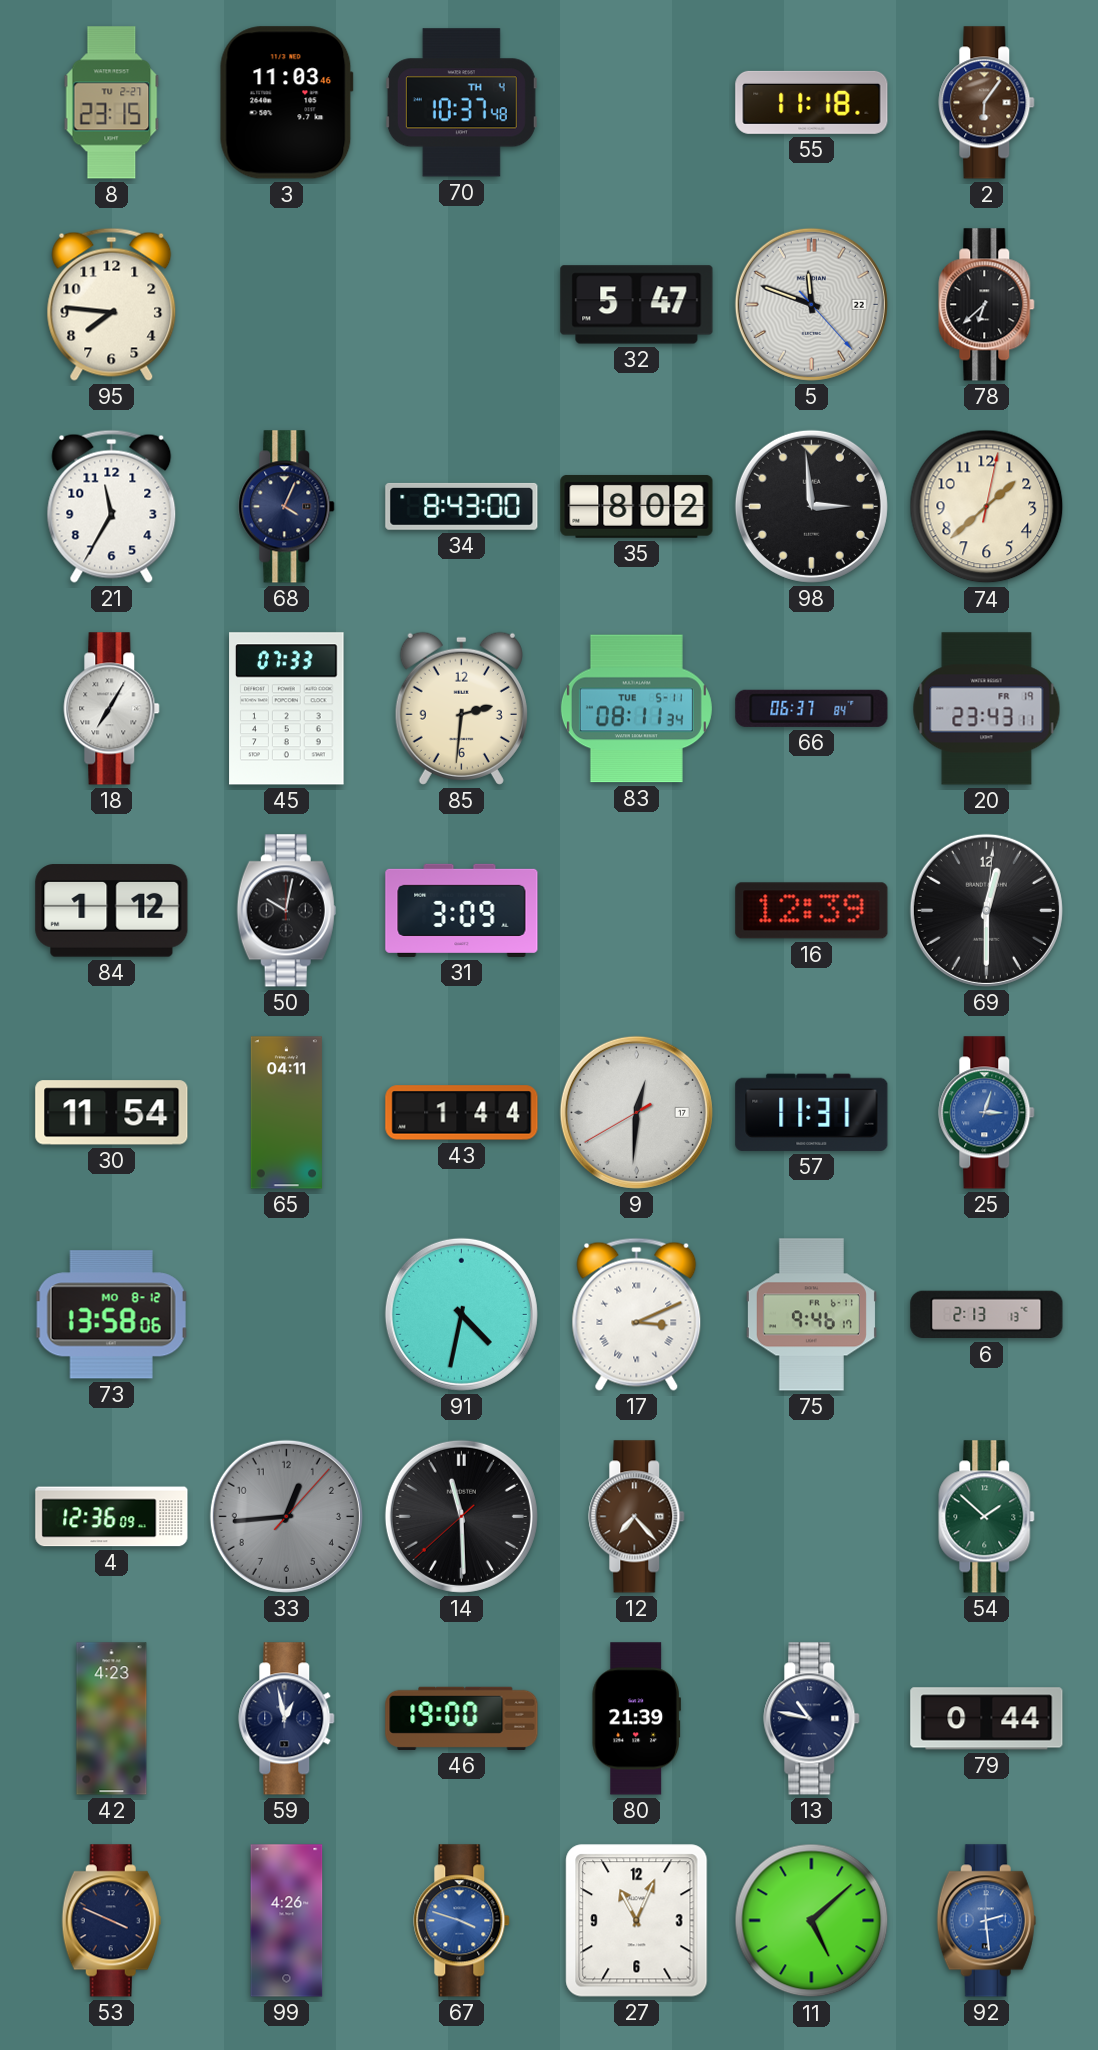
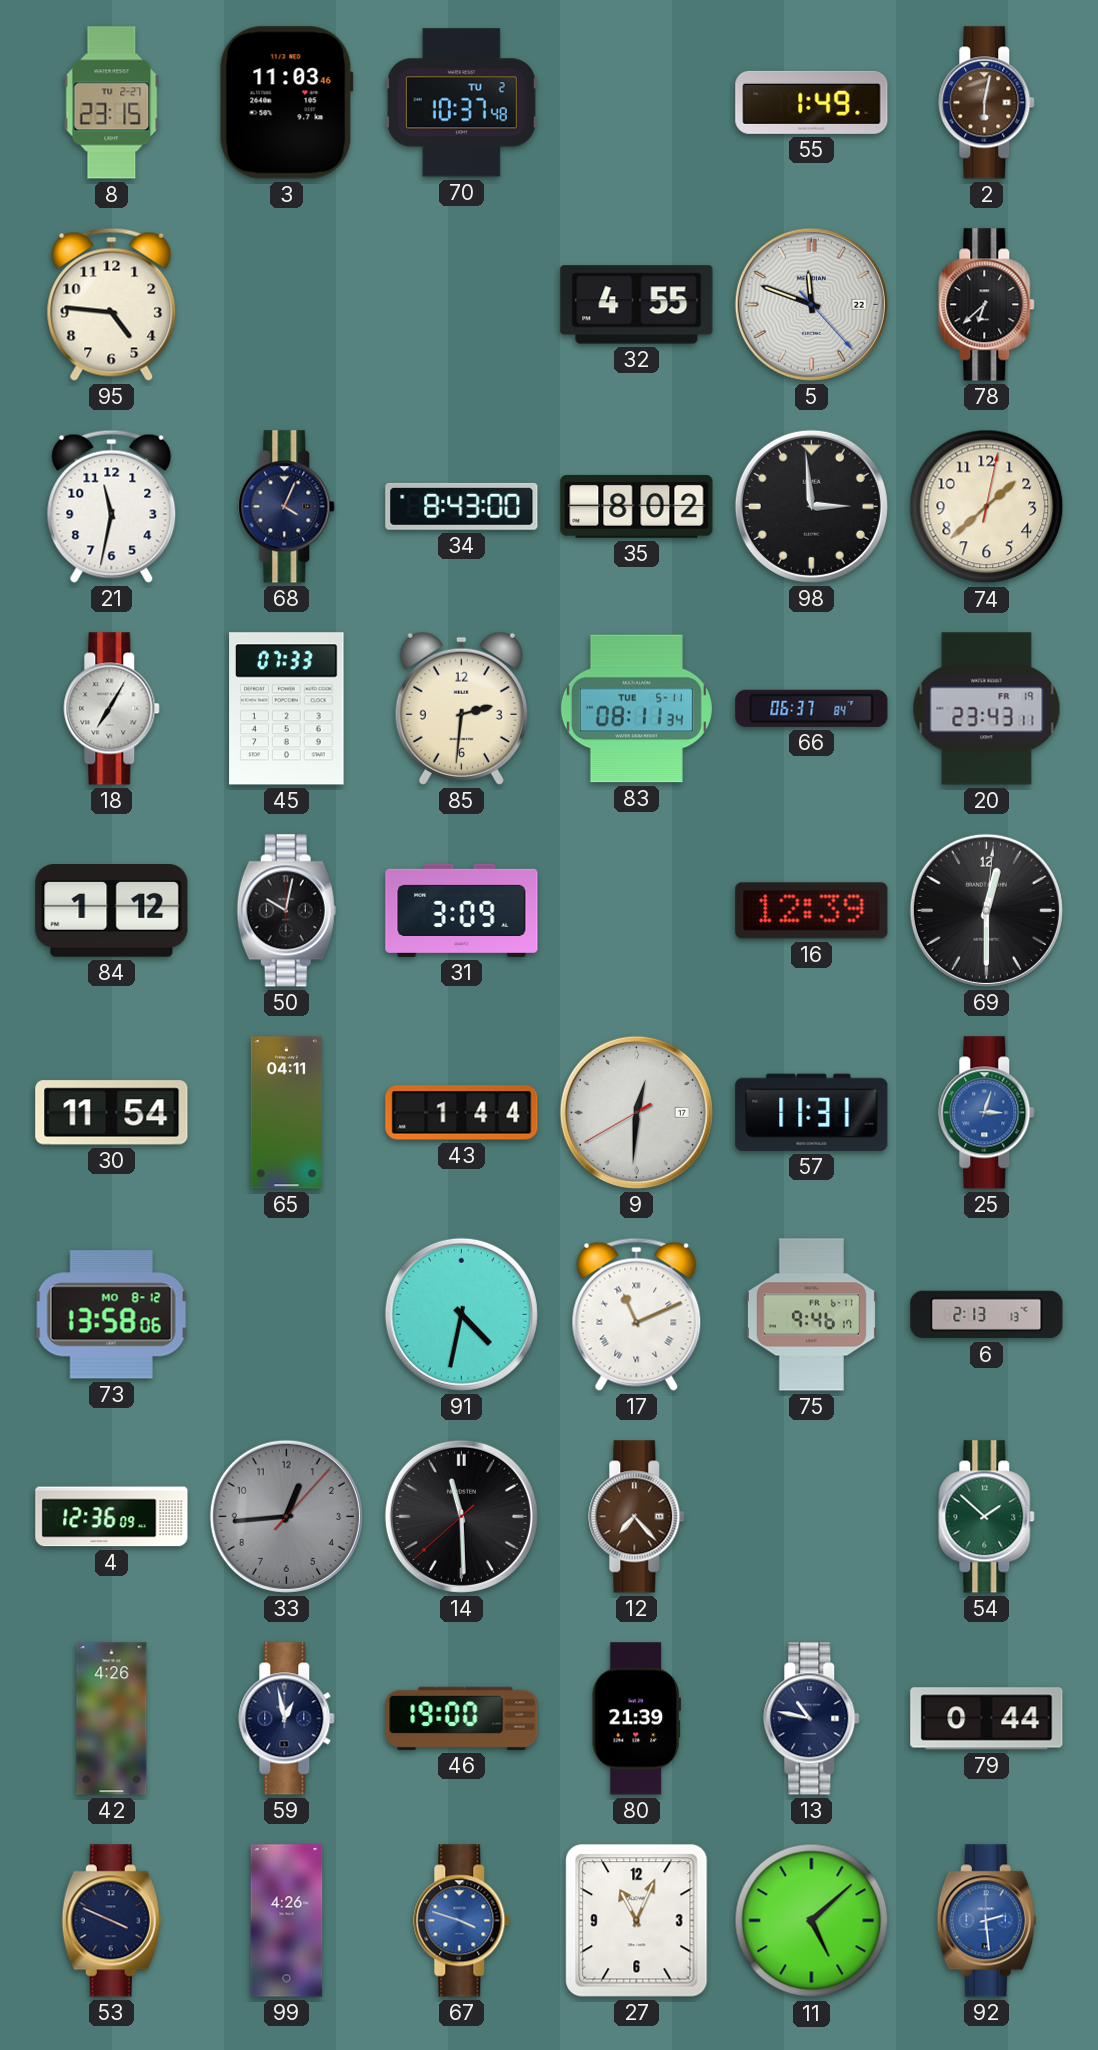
70 date: TH 4 -> TU 2
55: 11:18 -> 1:49
2: 6:06 -> 6:02
95: 7:46 -> 4:46
32: 5:47 -> 4:55
21: 11:35 -> 11:32
17: 3:11 -> 11:11
42: 4:23 -> 4:26
